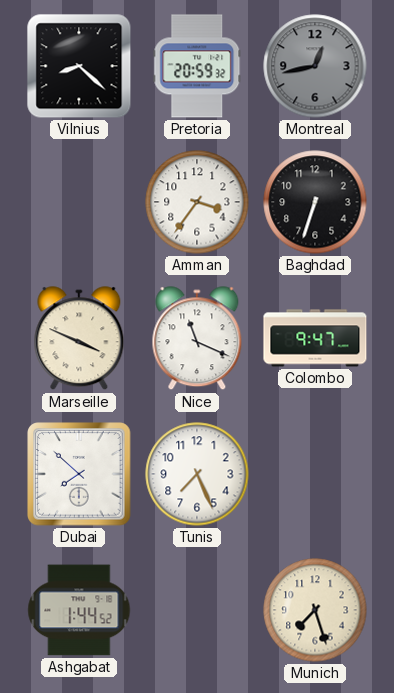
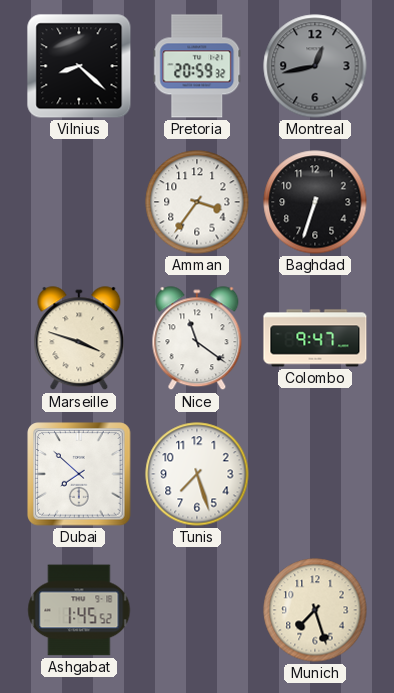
Marseille: 3:49 -> 3:48
Nice: 11:19 -> 11:21
Tunis: 7:26 -> 7:27
Ashgabat: 1:44 -> 1:45
